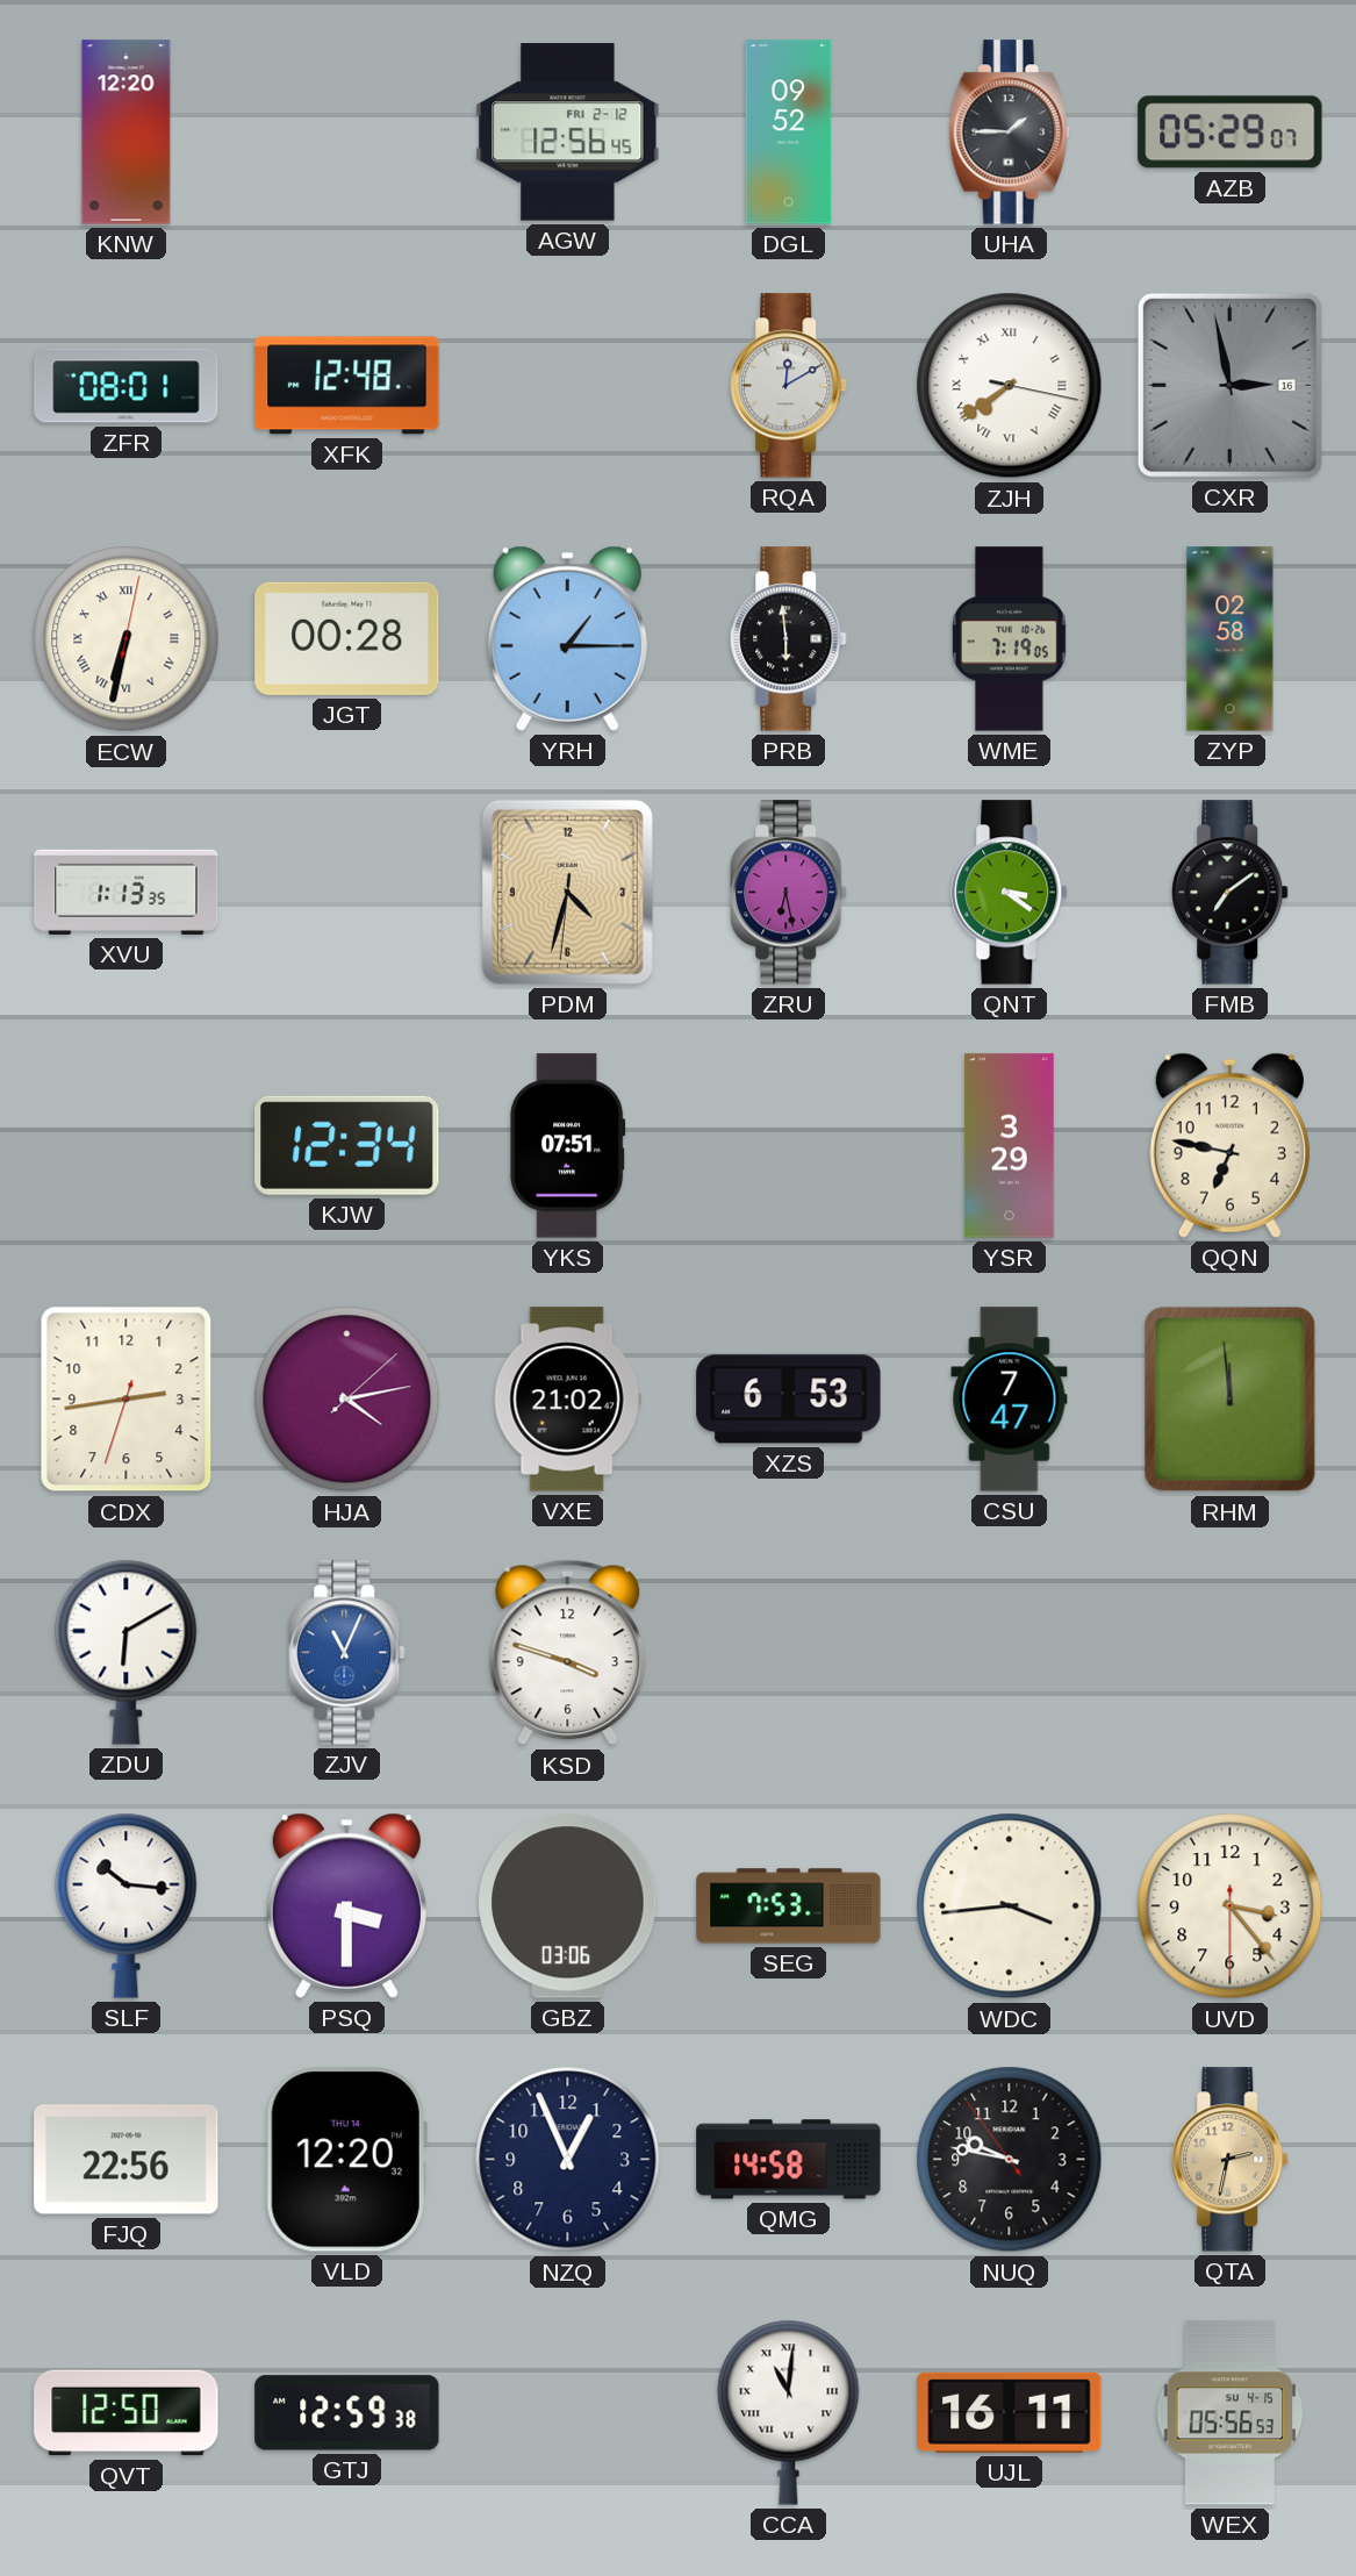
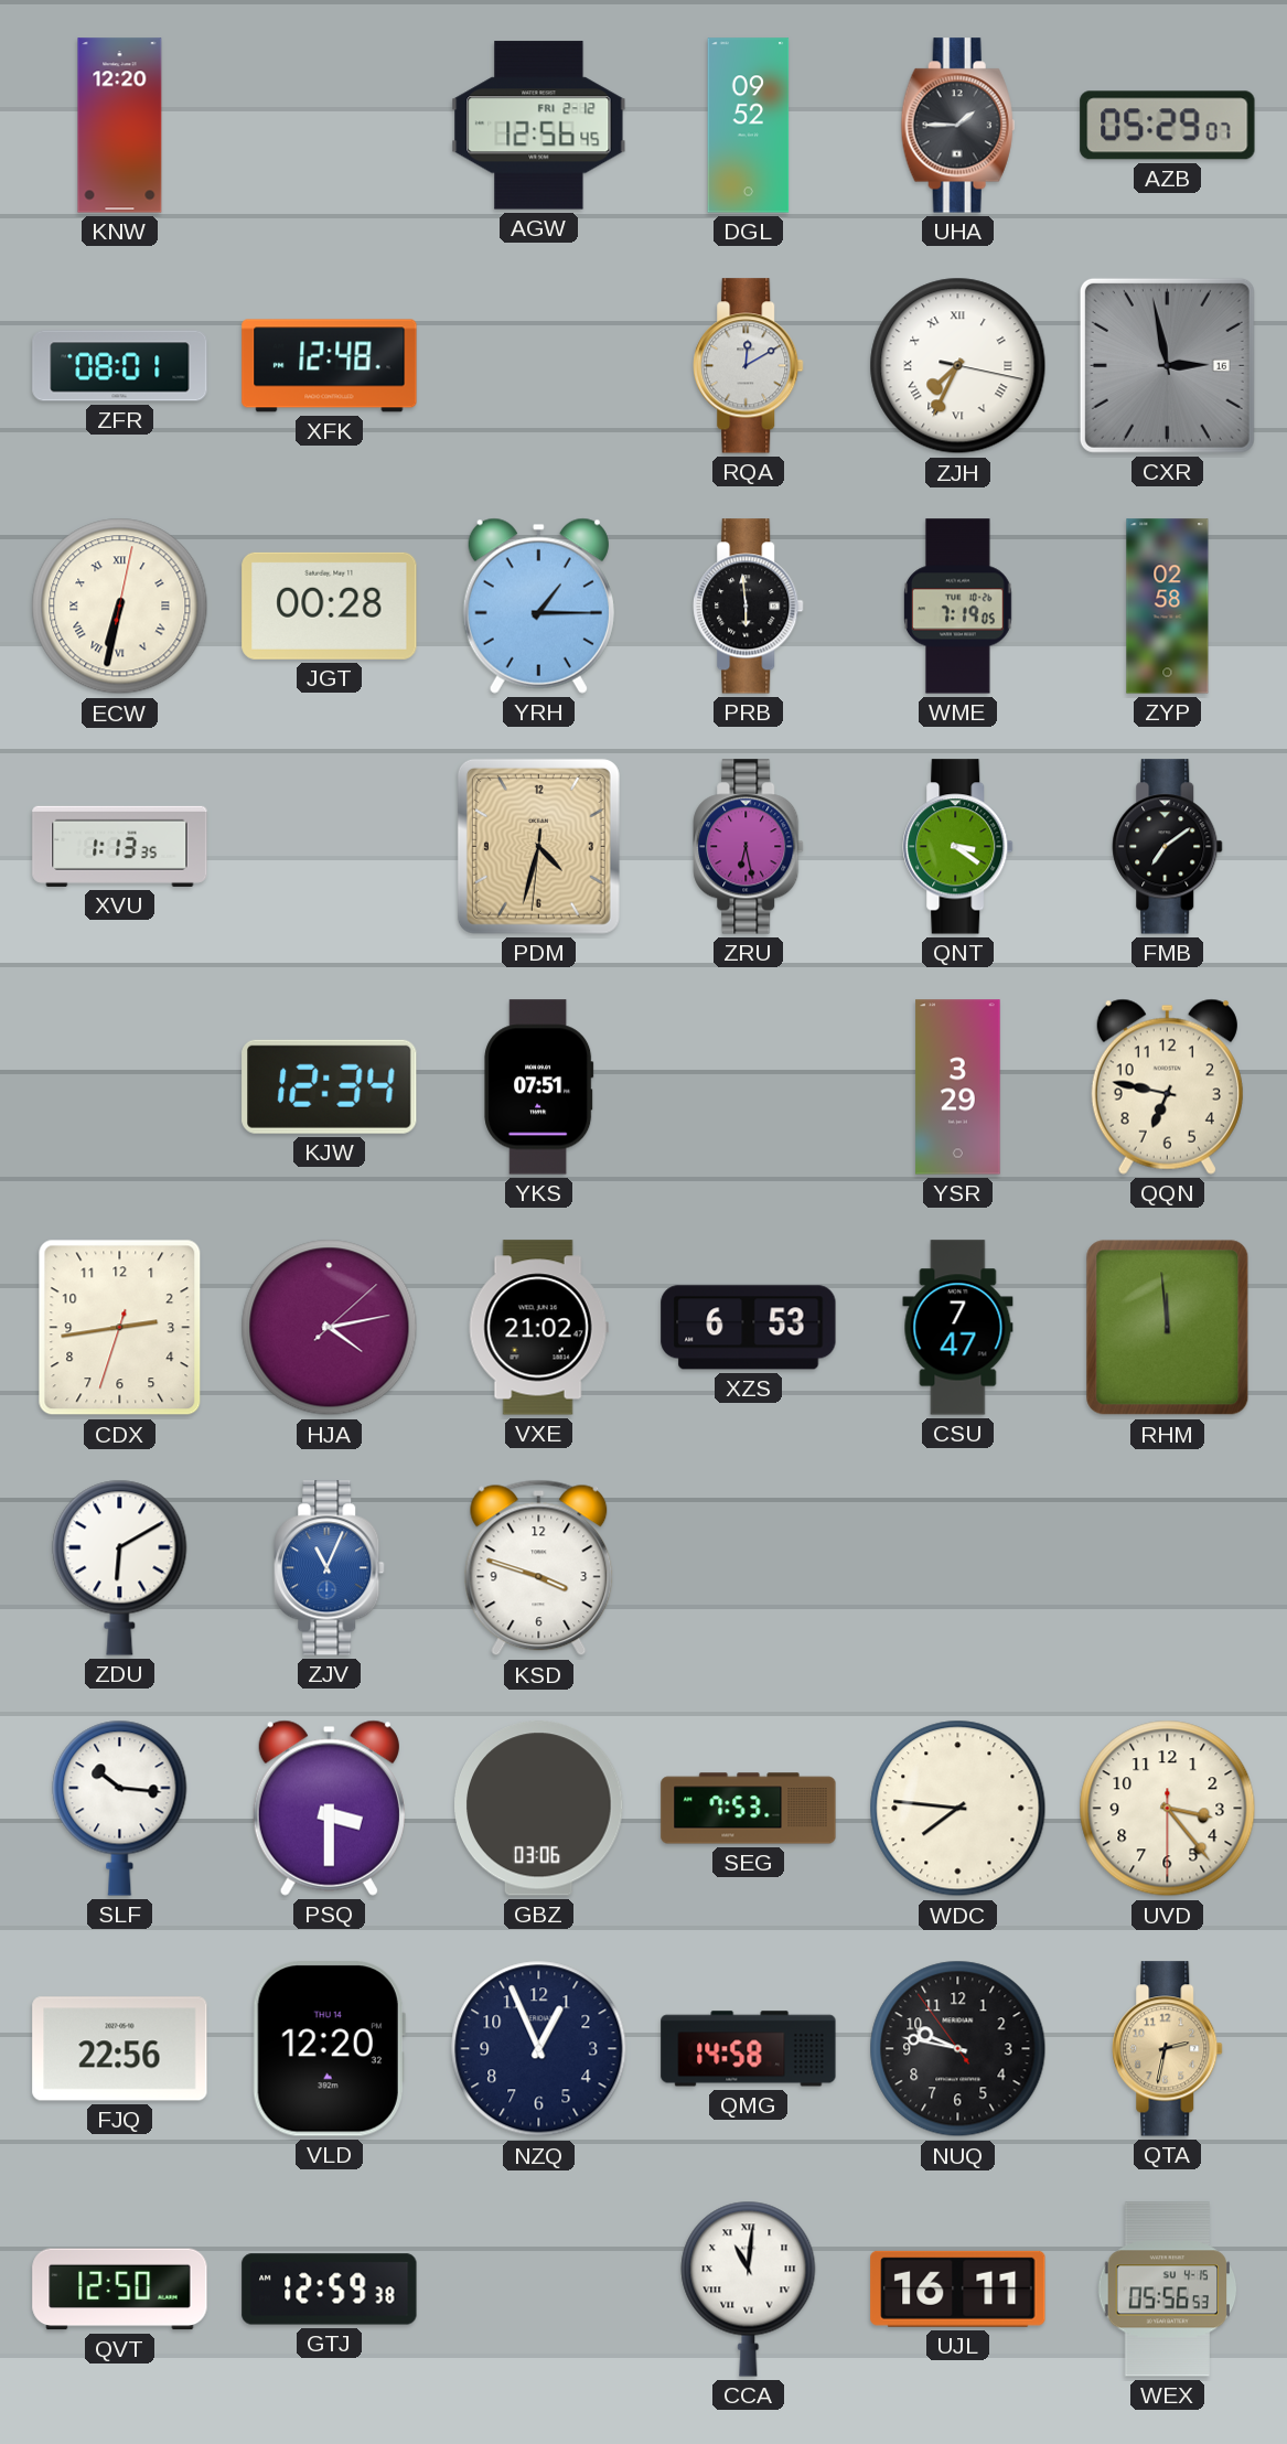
ZJH: 7:39 -> 7:34
WDC: 3:44 -> 7:46
